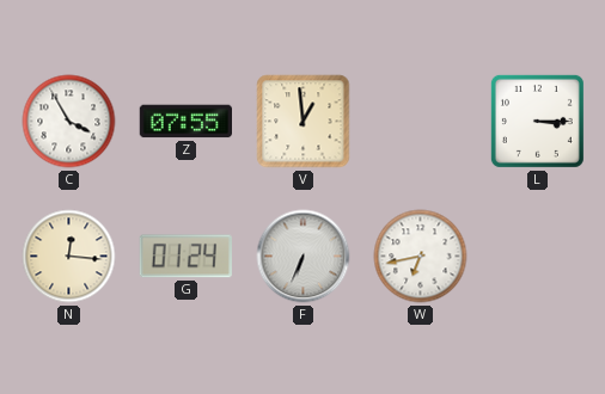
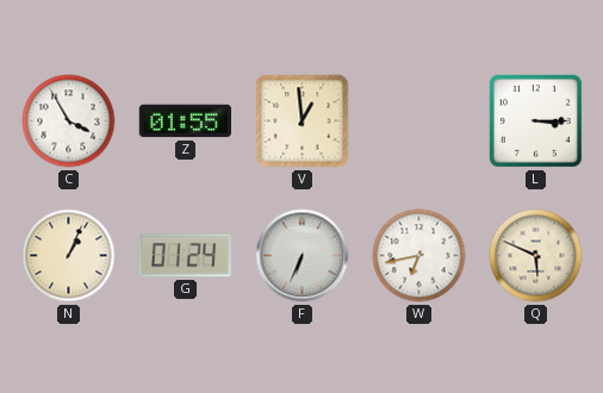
Z: 07:55 -> 01:55
N: 12:16 -> 1:04
Q: none -> 5:49
